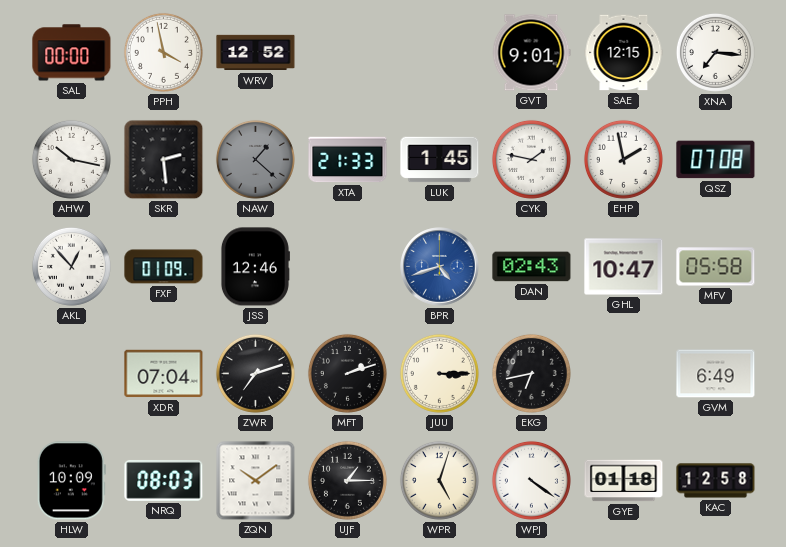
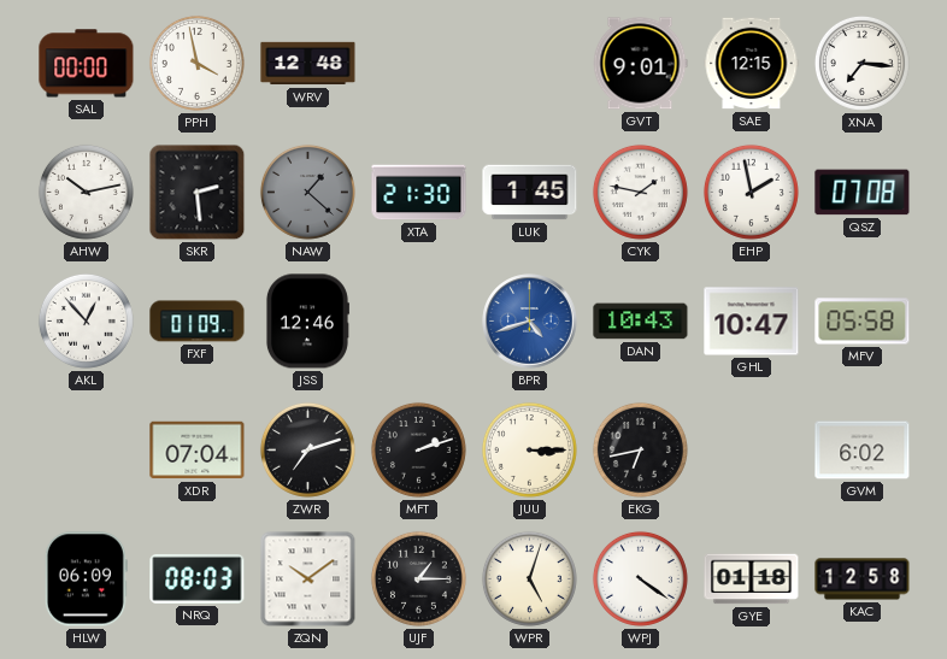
WRV: 12:52 -> 12:48
AHW: 10:17 -> 10:13
XTA: 21:33 -> 21:30
DAN: 02:43 -> 10:43
GVM: 6:49 -> 6:02
HLW: 10:09 -> 06:09
